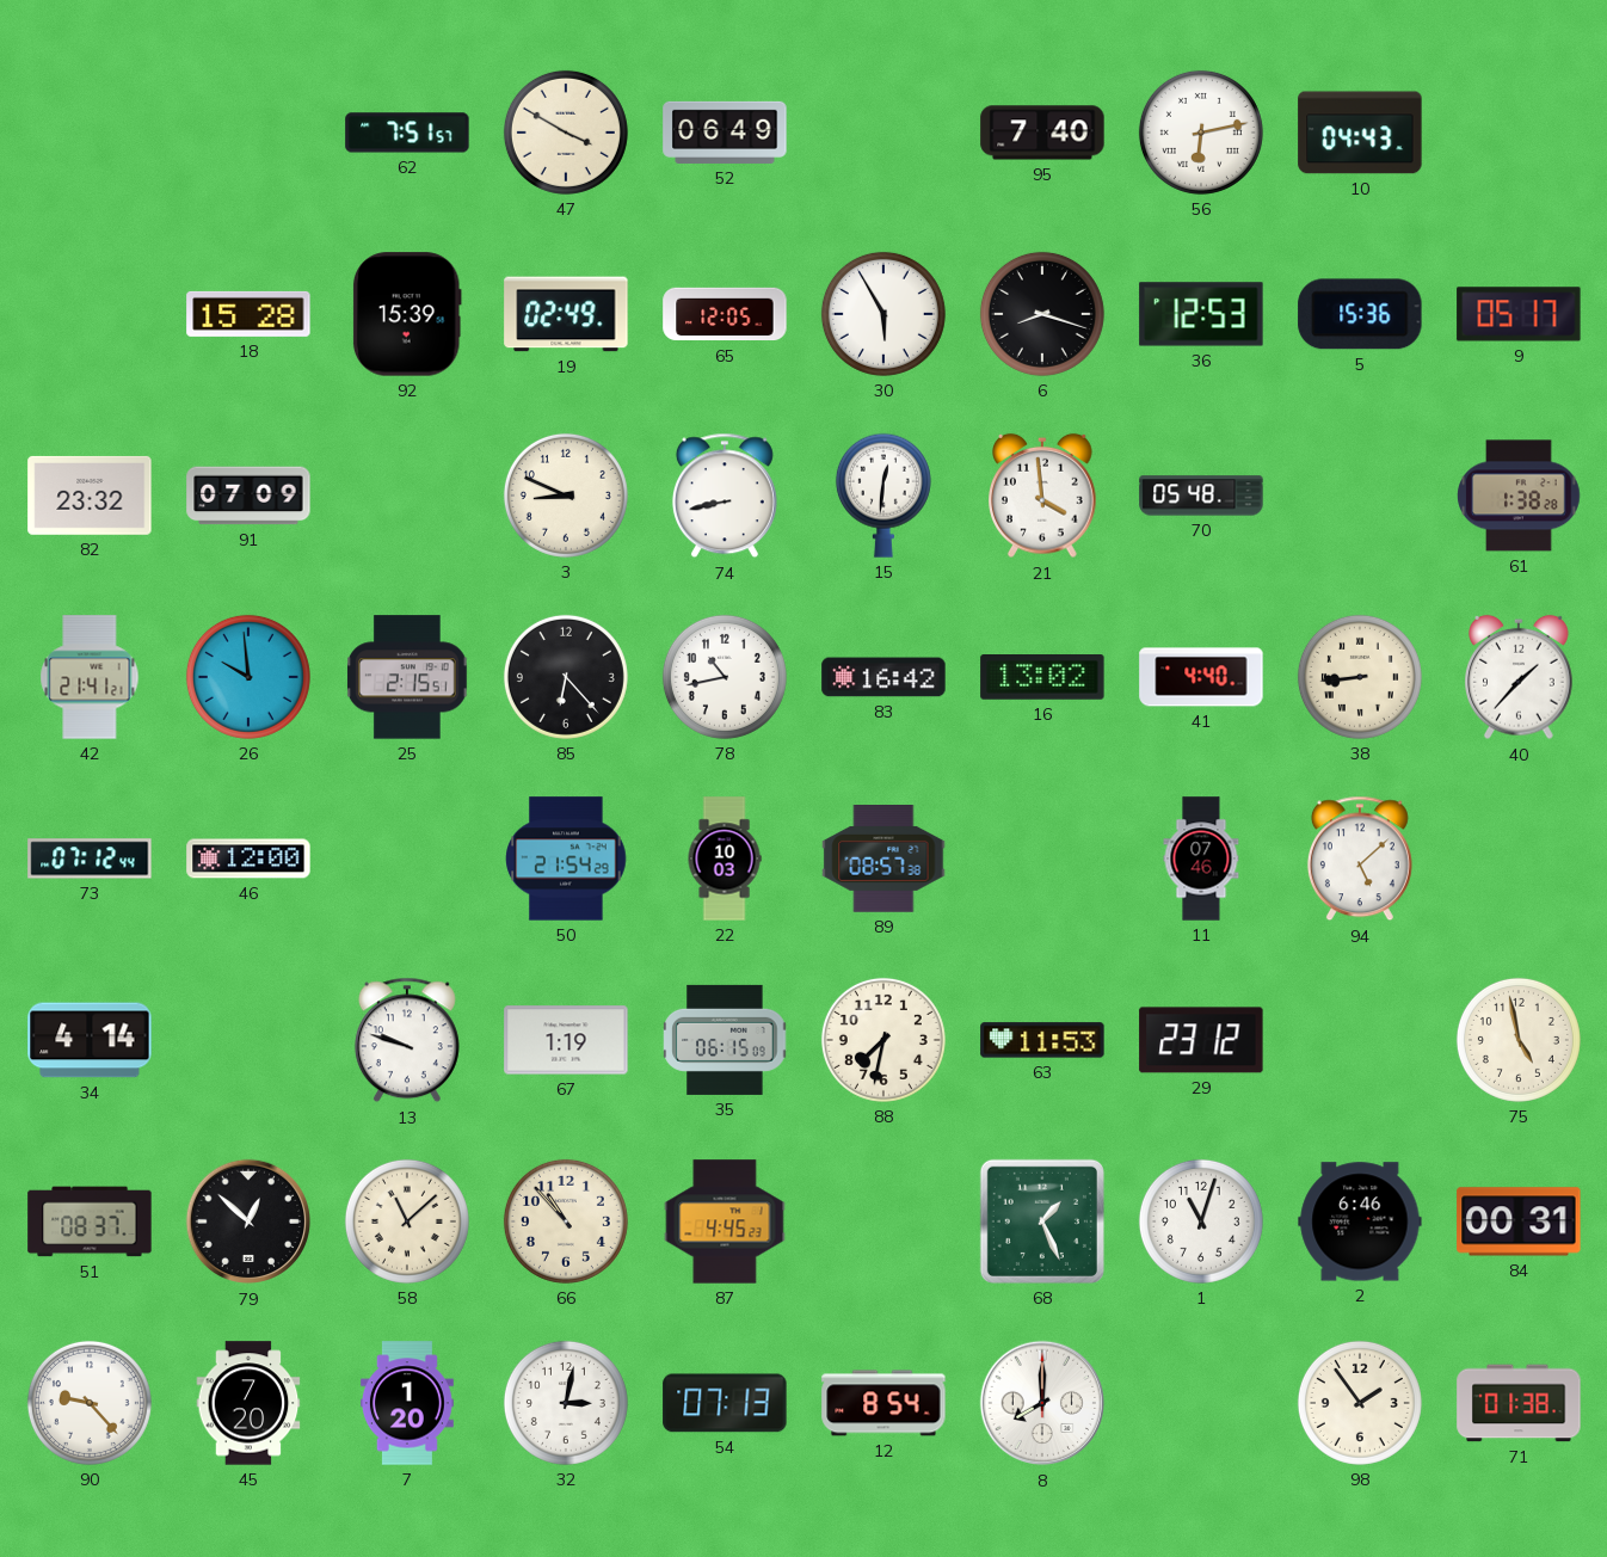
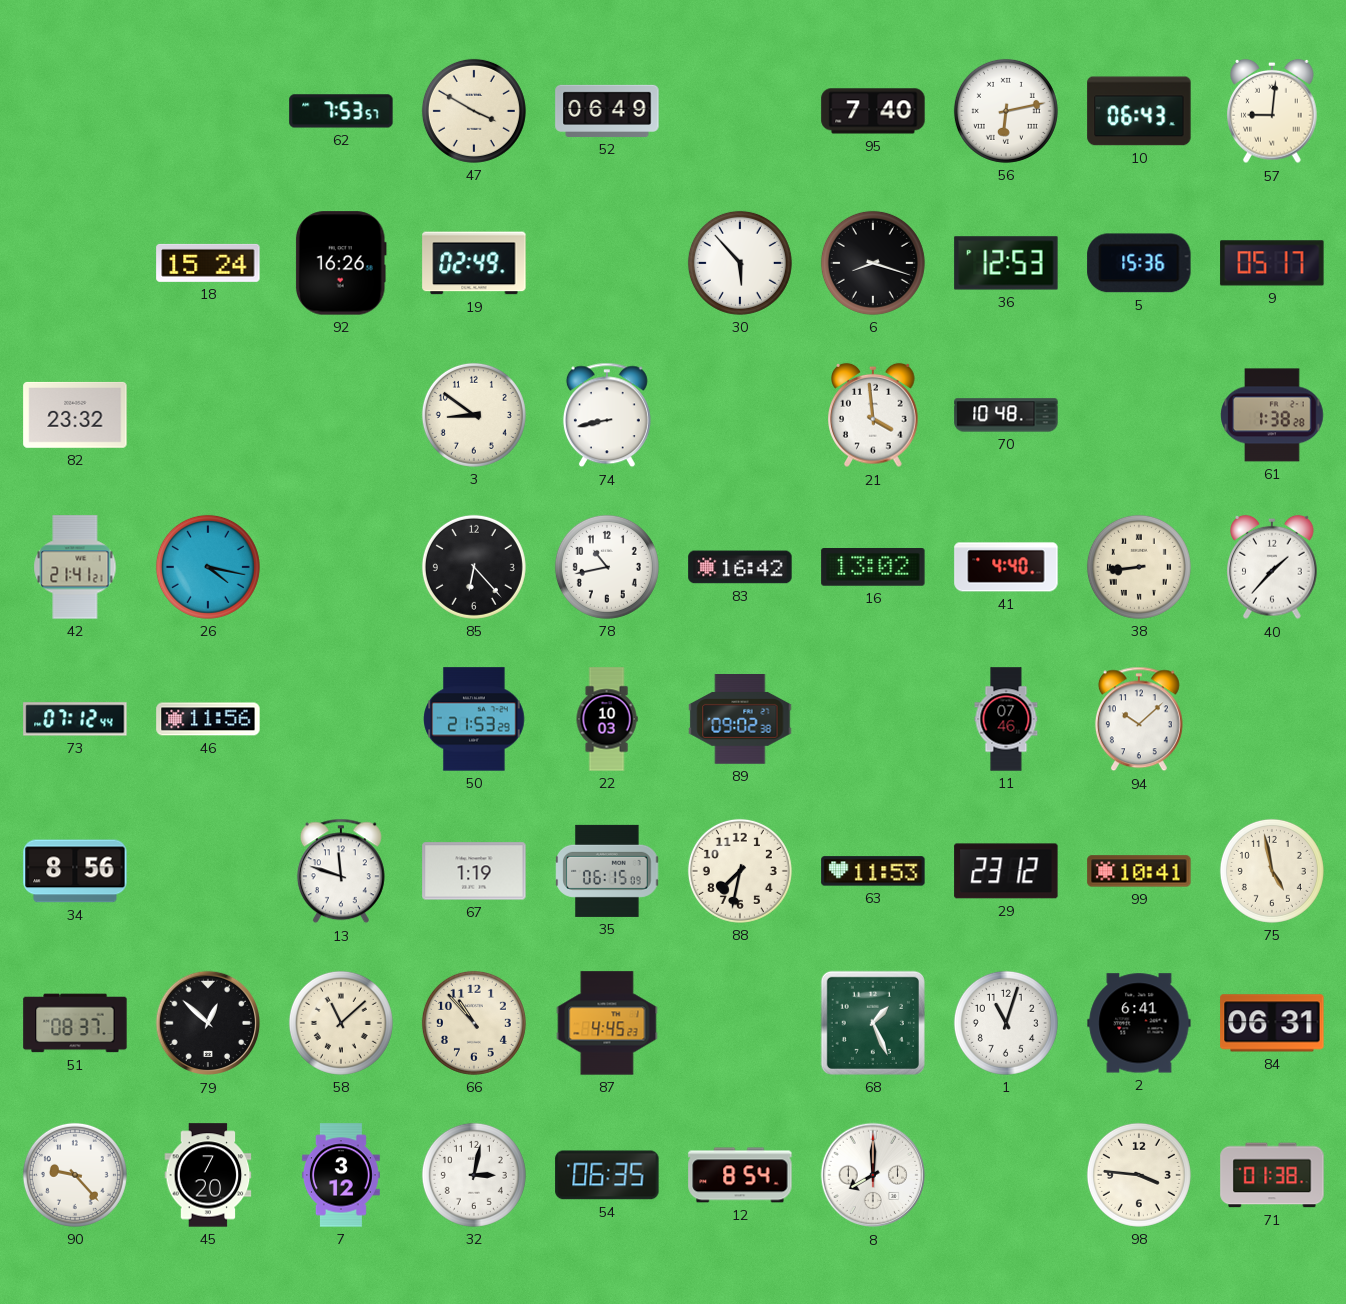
62: 7:51 -> 7:53
10: 04:43 -> 06:43
57: none -> 9:01
18: 15:28 -> 15:24
92: 15:39 -> 16:26
65: 12:05 -> none
30: 5:55 -> 5:53
91: 07:09 -> none
3: 8:49 -> 8:51
15: 12:31 -> none
70: 05:48 -> 10:48
26: 9:59 -> 4:17
25: 2:15 -> none
46: 12:00 -> 11:56
50: 21:54 -> 21:53
89: 08:57 -> 09:02
94: 5:08 -> 10:08
34: 4:14 -> 8:56
13: 9:48 -> 11:48
99: none -> 10:41
2: 6:46 -> 6:41
84: 00:31 -> 06:31
7: 1:20 -> 3:12
54: 07:13 -> 06:35
98: 1:54 -> 3:46
